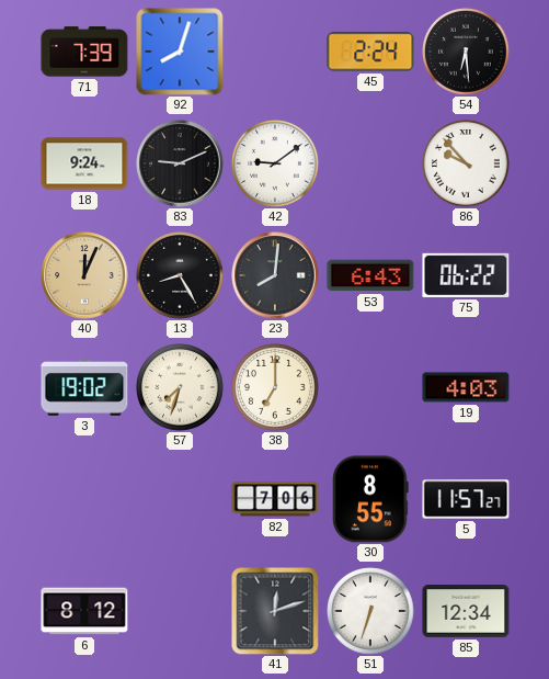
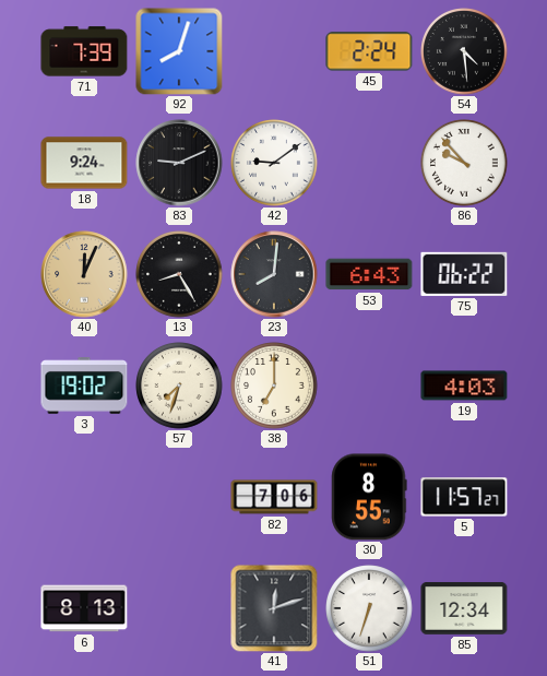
54: 6:29 -> 4:29
6: 8:12 -> 8:13
